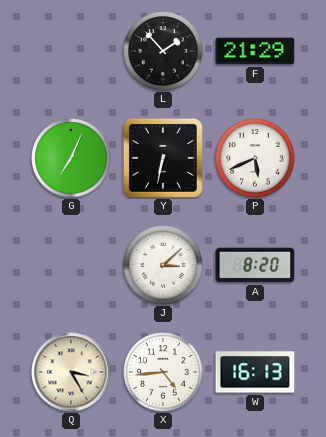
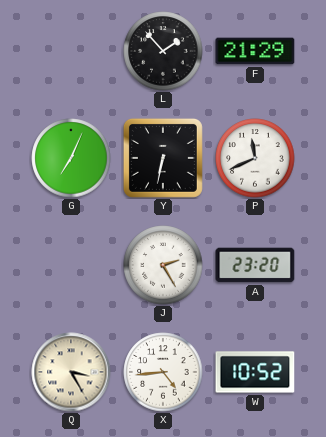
P: 5:41 -> 11:41
J: 3:08 -> 2:25
A: 8:20 -> 23:20
W: 16:13 -> 10:52
